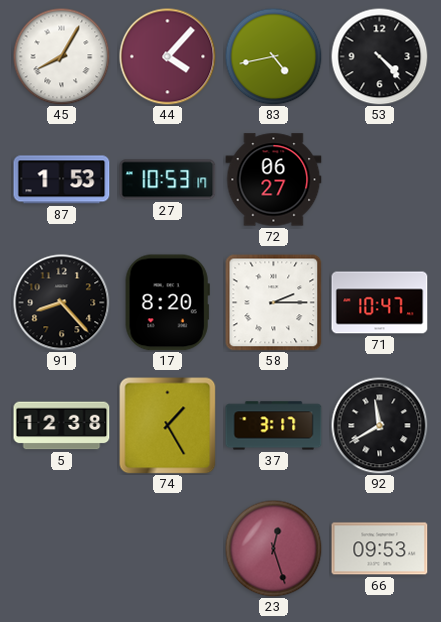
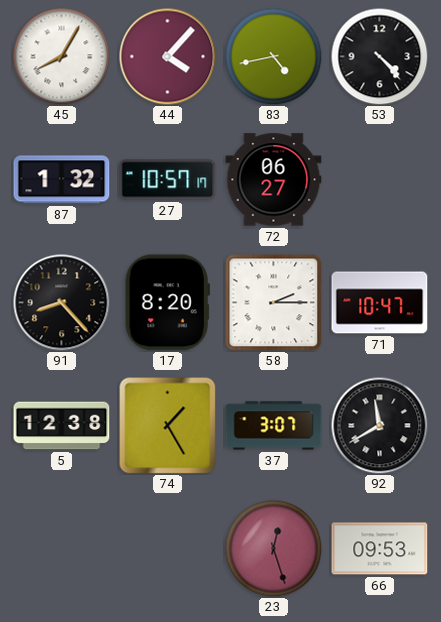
87: 1:53 -> 1:32
27: 10:53 -> 10:57
37: 3:17 -> 3:07
